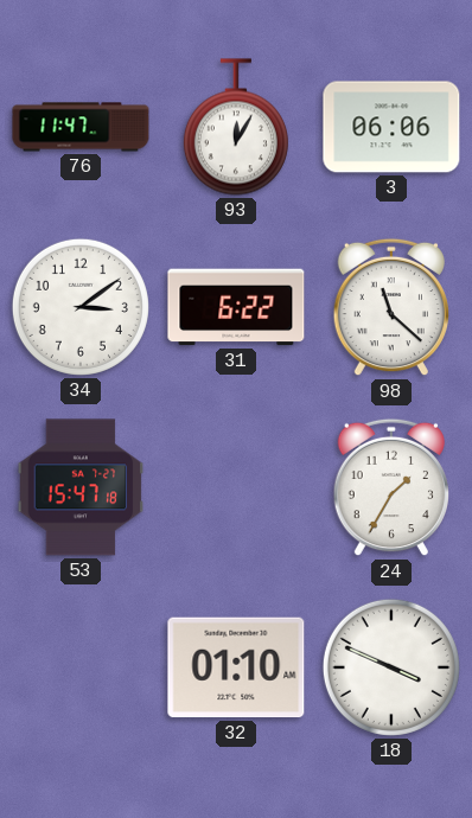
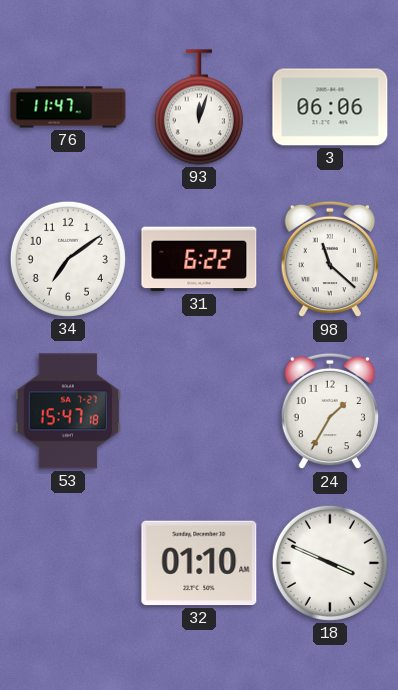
93: 12:05 -> 12:03
34: 3:09 -> 7:09
